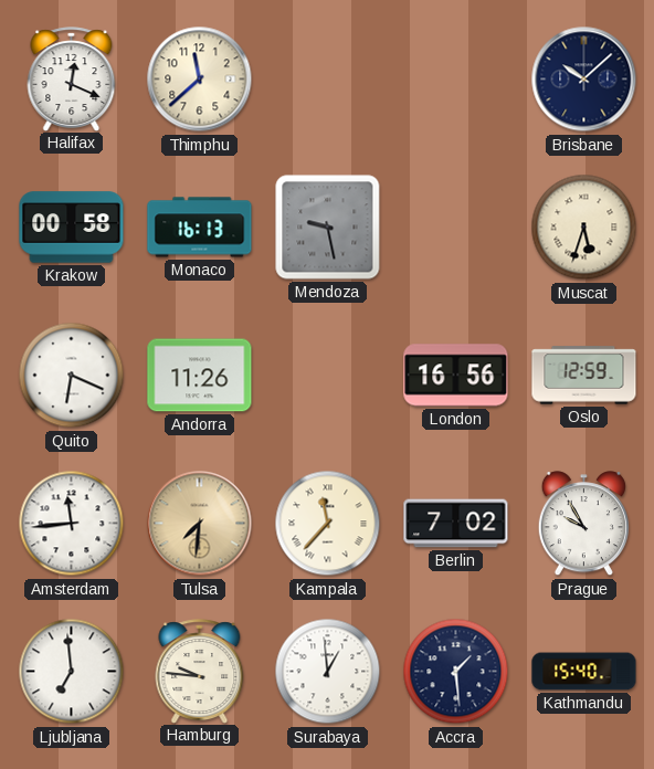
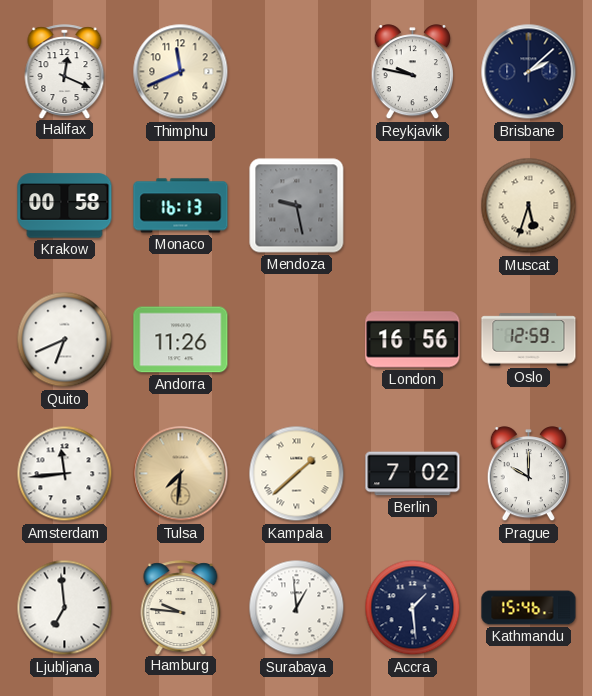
Thimphu: 11:38 -> 11:41
Reykjavik: none -> 9:47
Brisbane: 10:08 -> 2:08
Quito: 6:19 -> 6:41
Kampala: 11:37 -> 1:38
Prague: 9:55 -> 10:00
Kathmandu: 15:40 -> 15:46
